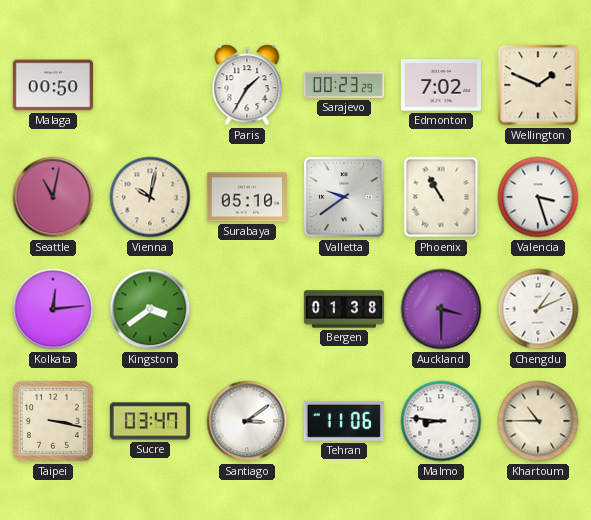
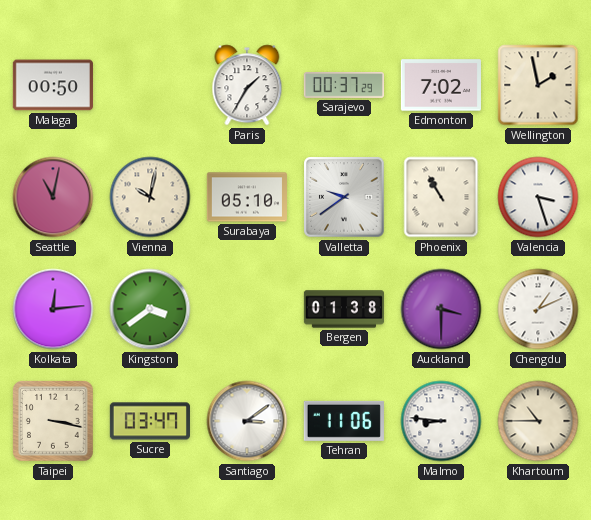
Sarajevo: 00:23 -> 00:37
Wellington: 1:49 -> 1:58
